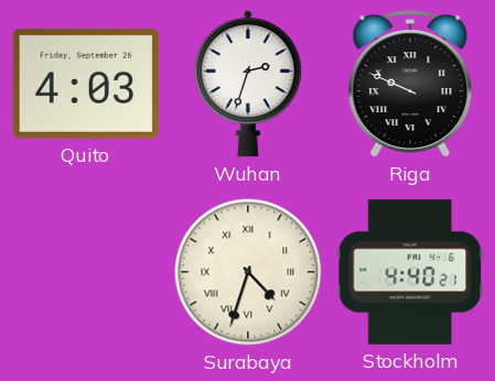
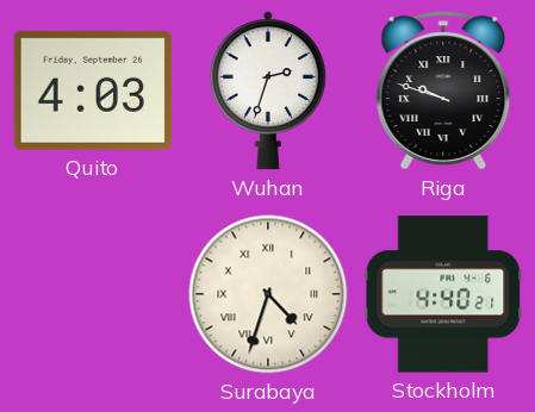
Riga: 9:49 -> 9:48
